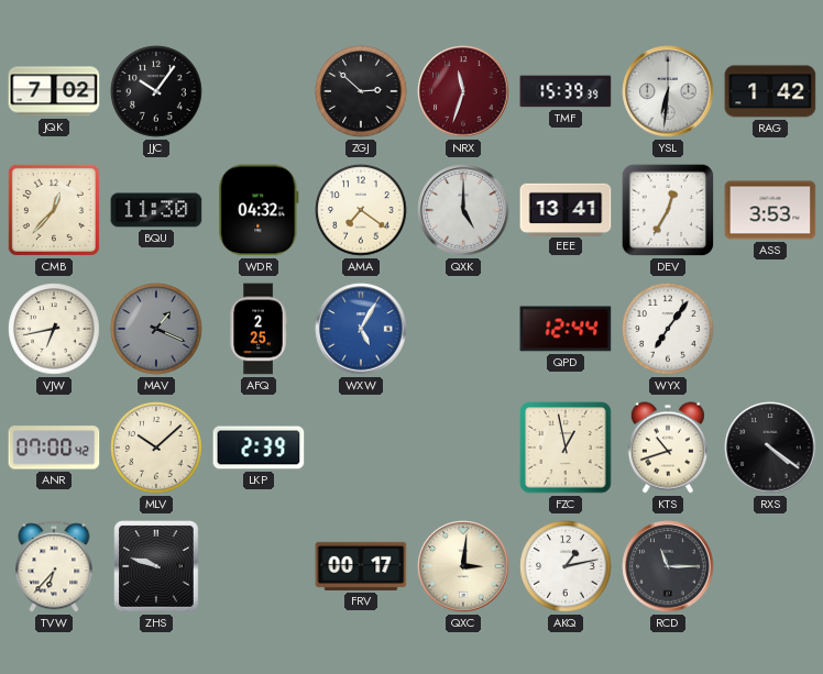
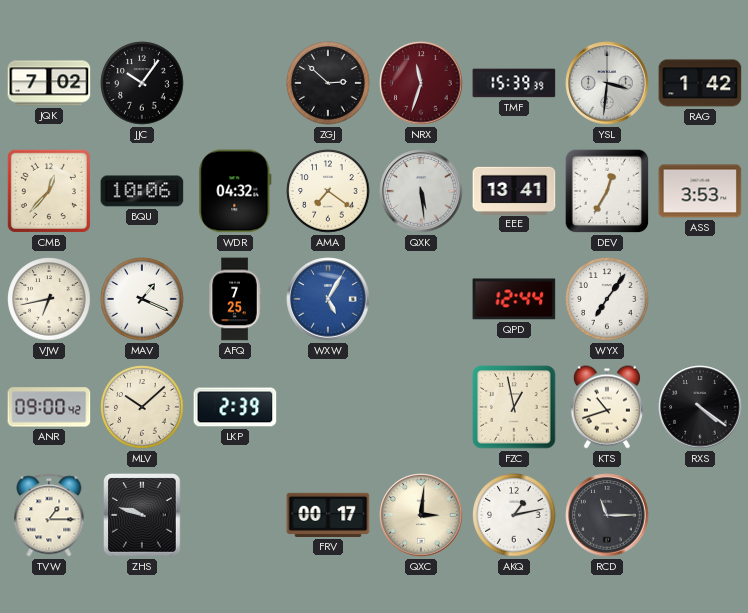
YSL: 6:31 -> 3:31
BQU: 11:30 -> 10:06
QXK: 5:00 -> 5:29
MAV dial: grey -> white
AFQ: 2:25 -> 7:25
ANR: 07:00 -> 09:00
TVW: 6:37 -> 1:15
